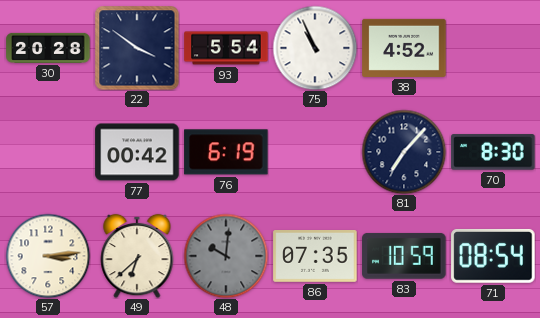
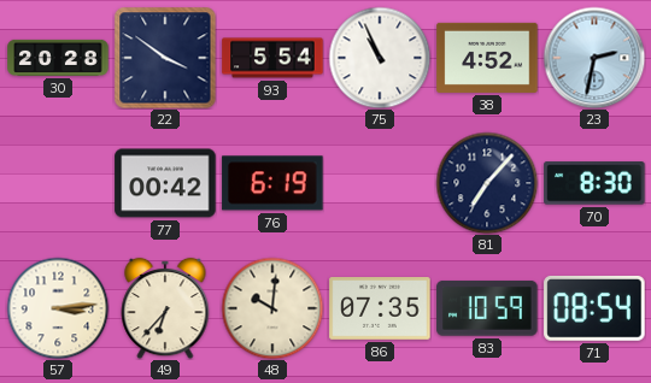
23: none -> 2:32
49: 6:38 -> 6:37
48 dial: grey -> cream
